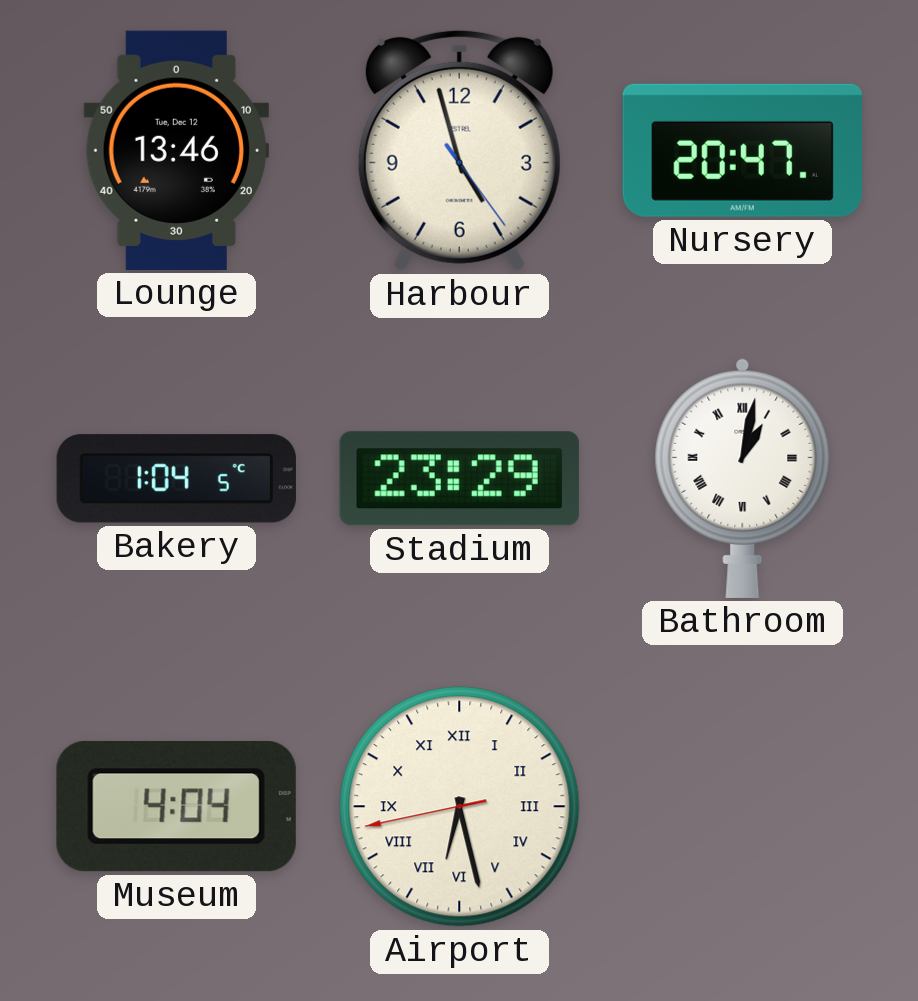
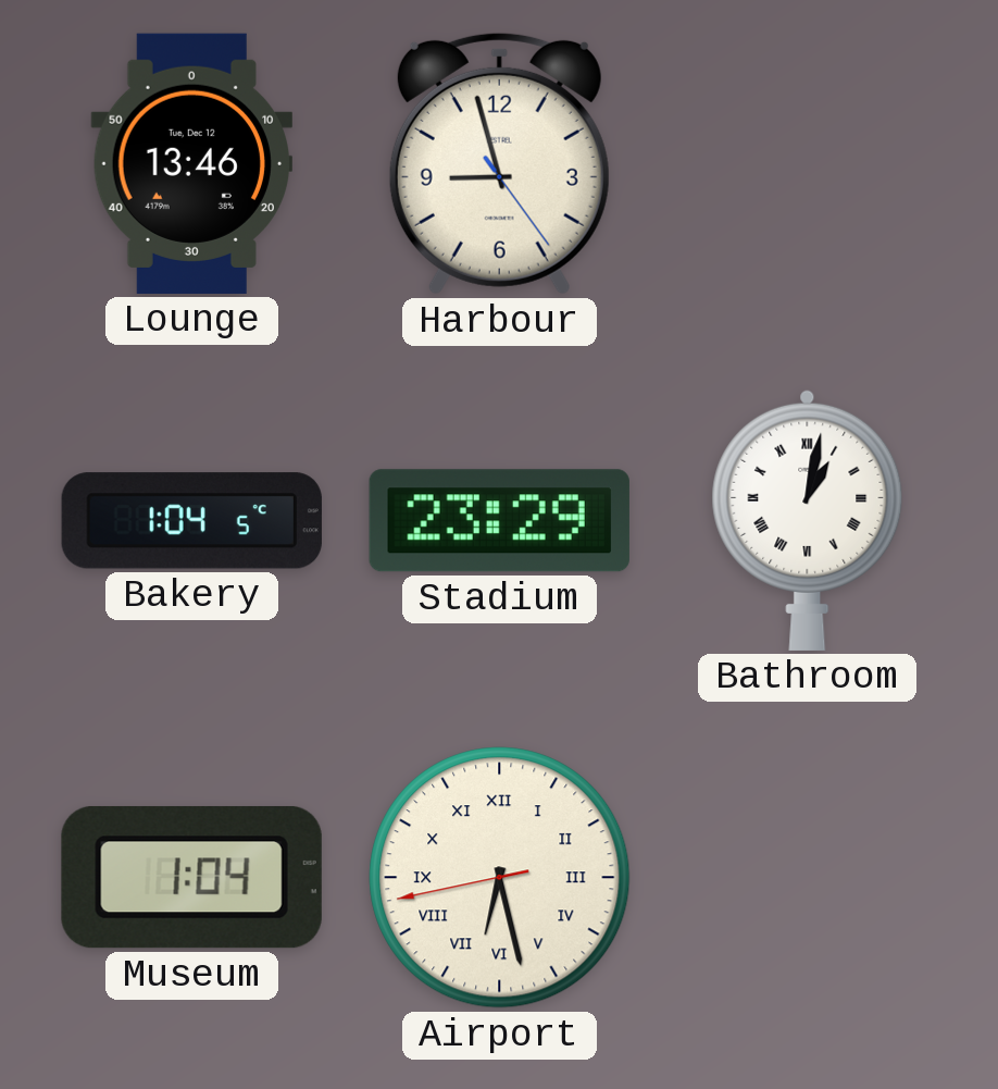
Harbour: 4:57 -> 8:57
Nursery: 20:47 -> none
Museum: 4:04 -> 1:04
